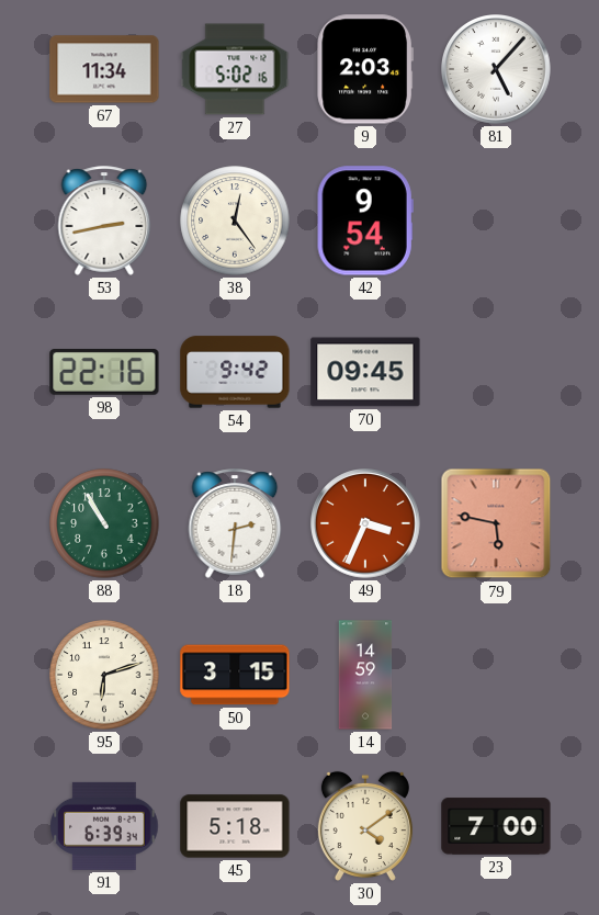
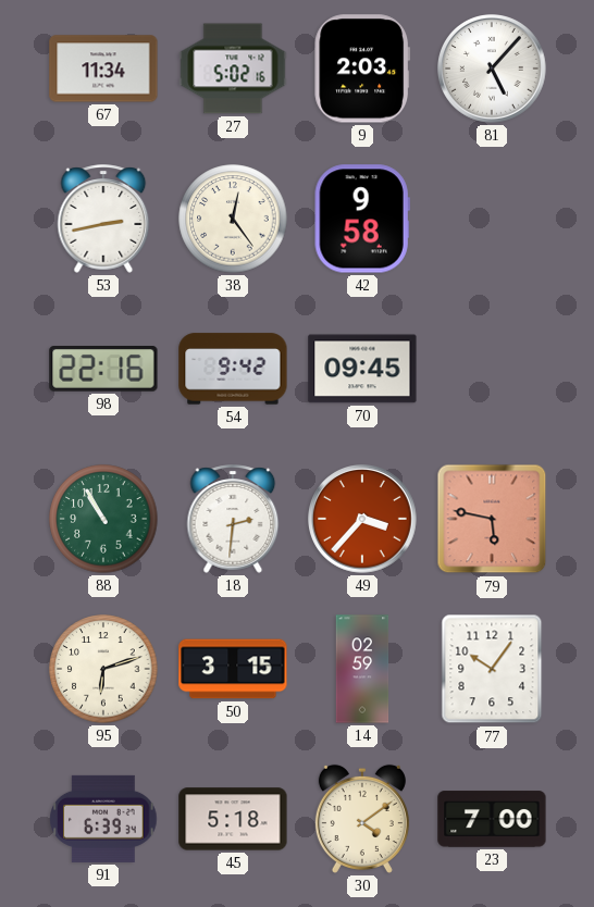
42: 9:54 -> 9:58
49: 3:34 -> 3:37
14: 14:59 -> 02:59
77: none -> 10:06
